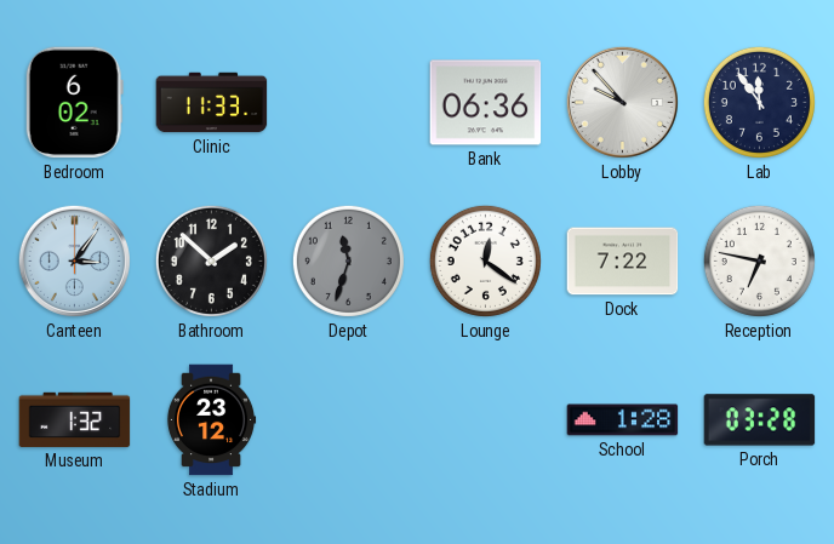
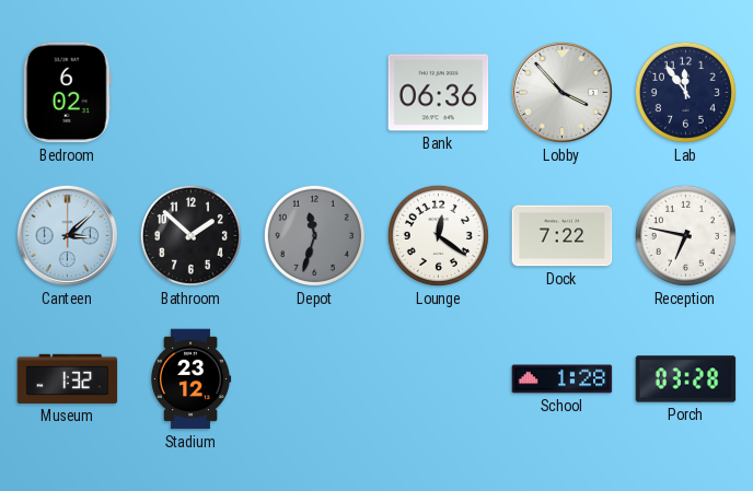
Clinic: 11:33 -> none
Lobby: 9:53 -> 3:53
Canteen: 3:06 -> 3:08
